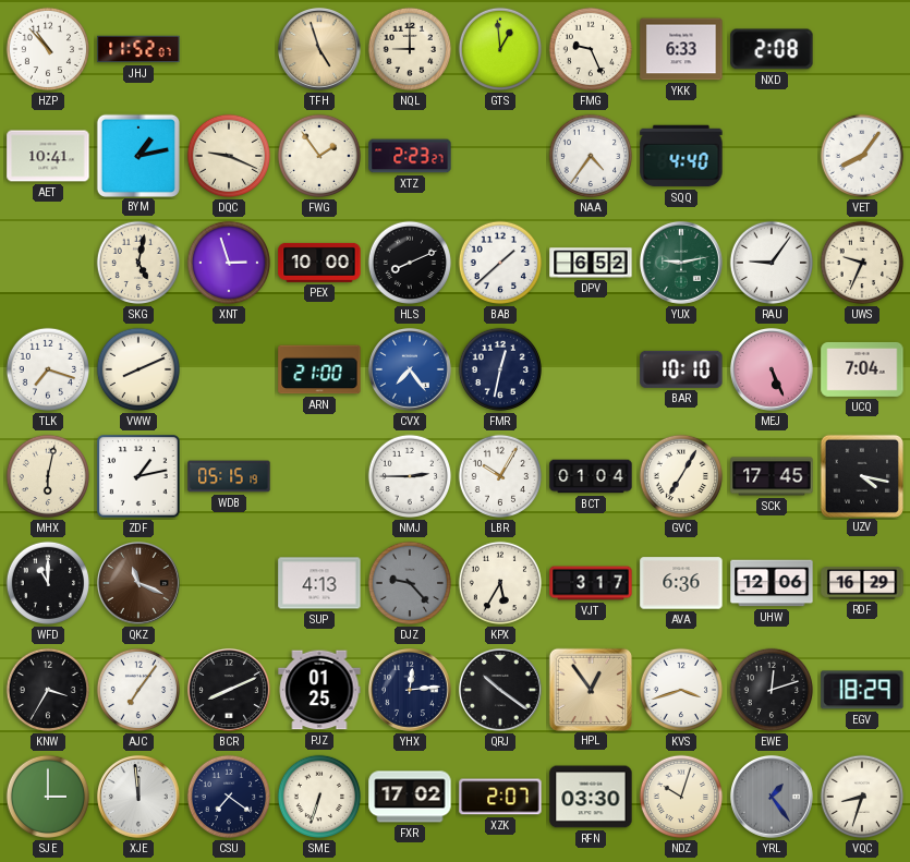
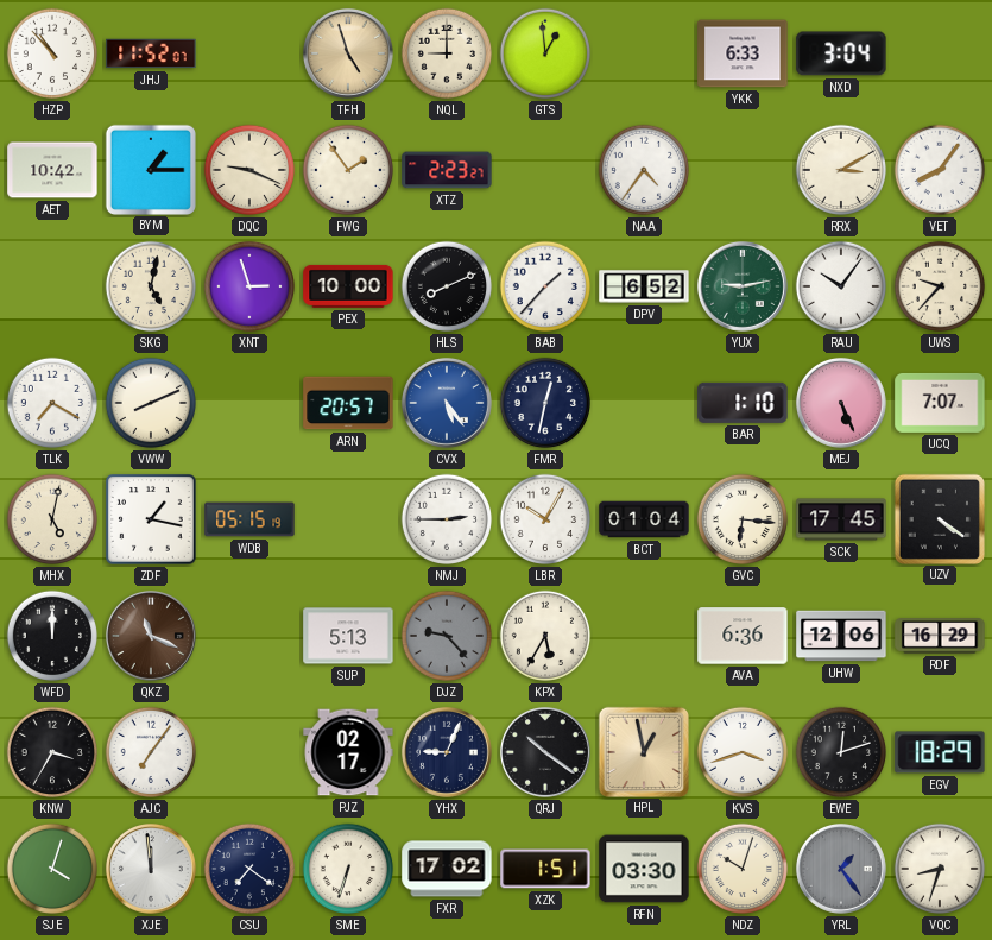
FMG: 9:26 -> none
NXD: 2:08 -> 3:04
AET: 10:41 -> 10:42
BYM: 1:13 -> 1:15
SQQ: 4:40 -> none
RRX: none -> 3:10
BAB: 1:38 -> 1:37
RAU: 9:06 -> 10:06
UWS: 9:34 -> 9:37
TLK: 7:18 -> 7:20
ARN: 21:00 -> 20:57
CVX: 7:24 -> 5:24
BAR: 10:10 -> 1:10
UCQ: 7:04 -> 7:07
MHX: 6:02 -> 5:02
ZDF: 1:13 -> 1:17
GVC: 7:05 -> 6:16
UZV: 4:17 -> 4:21
WFD: 11:00 -> 12:00
SUP: 4:13 -> 5:13
VJT: 3:17 -> none
BCR: 8:11 -> none
PJZ: 01:25 -> 02:17
YHX: 12:14 -> 9:04
HPL: 12:54 -> 12:58
SJE: 3:00 -> 4:03
XZK: 2:07 -> 1:51
